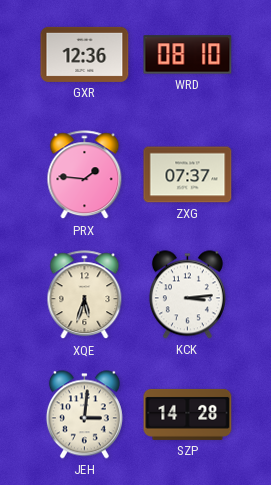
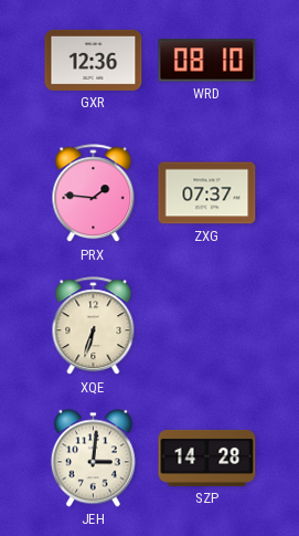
XQE: 5:33 -> 6:33
KCK: 3:14 -> none
